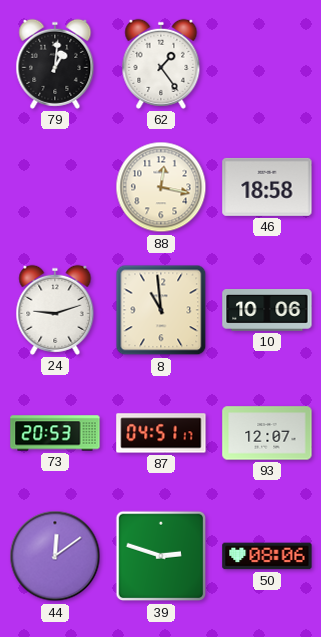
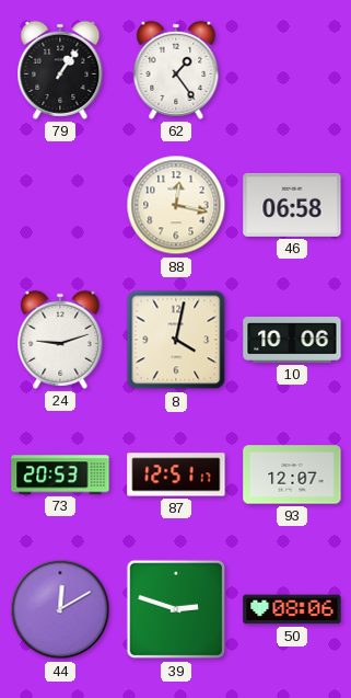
79: 1:01 -> 1:06
46: 18:58 -> 06:58
8: 10:59 -> 4:02
87: 04:51 -> 12:51
44: 12:09 -> 12:10
